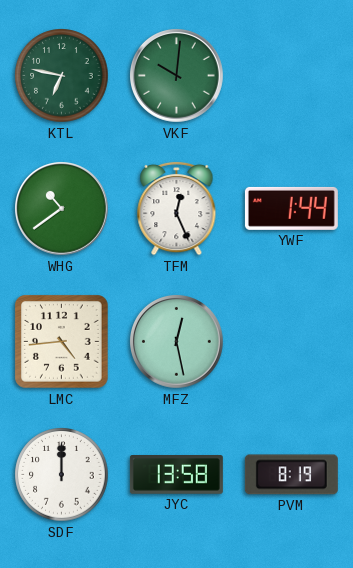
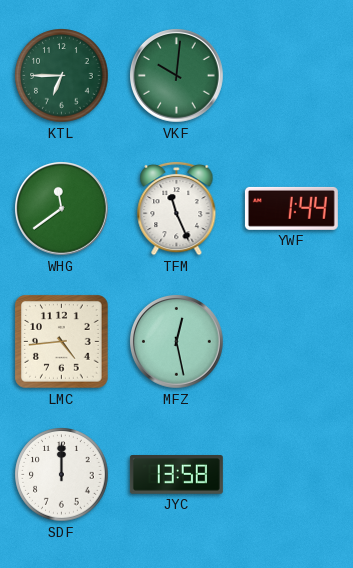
KTL: 6:47 -> 6:45
WHG: 10:39 -> 11:39
TFM: 12:26 -> 11:26
PVM: 8:19 -> none
